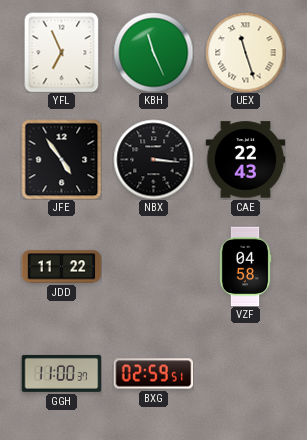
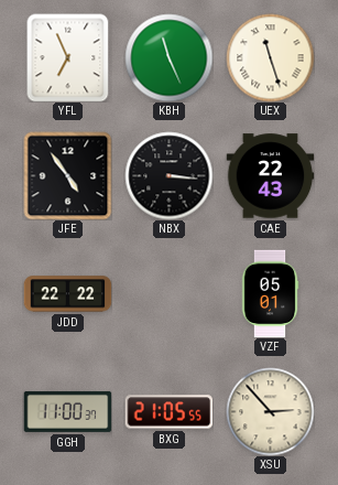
JDD: 11:22 -> 22:22
VZF: 04:58 -> 05:01
BXG: 02:59 -> 21:05
XSU: none -> 2:53
